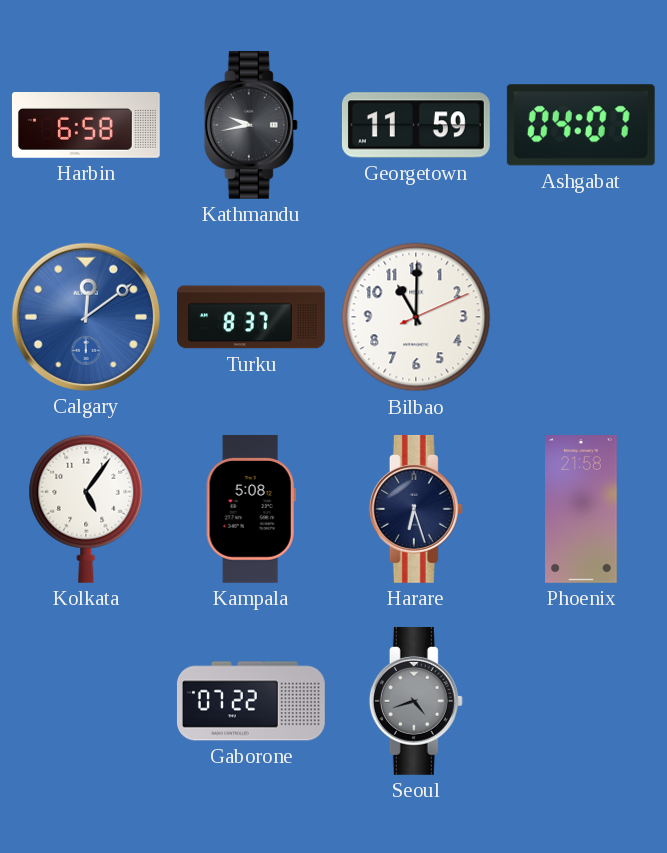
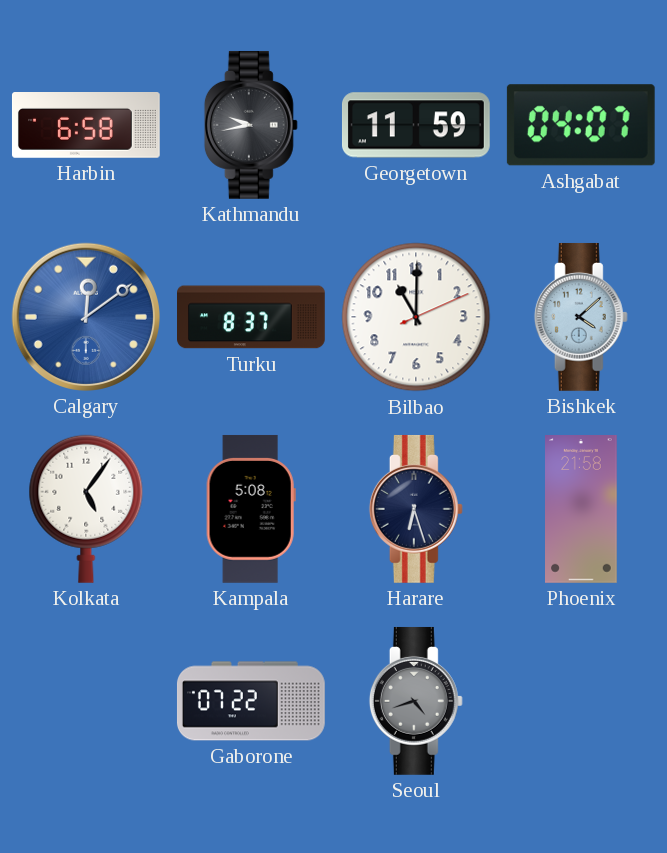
Bishkek: none -> 4:08
